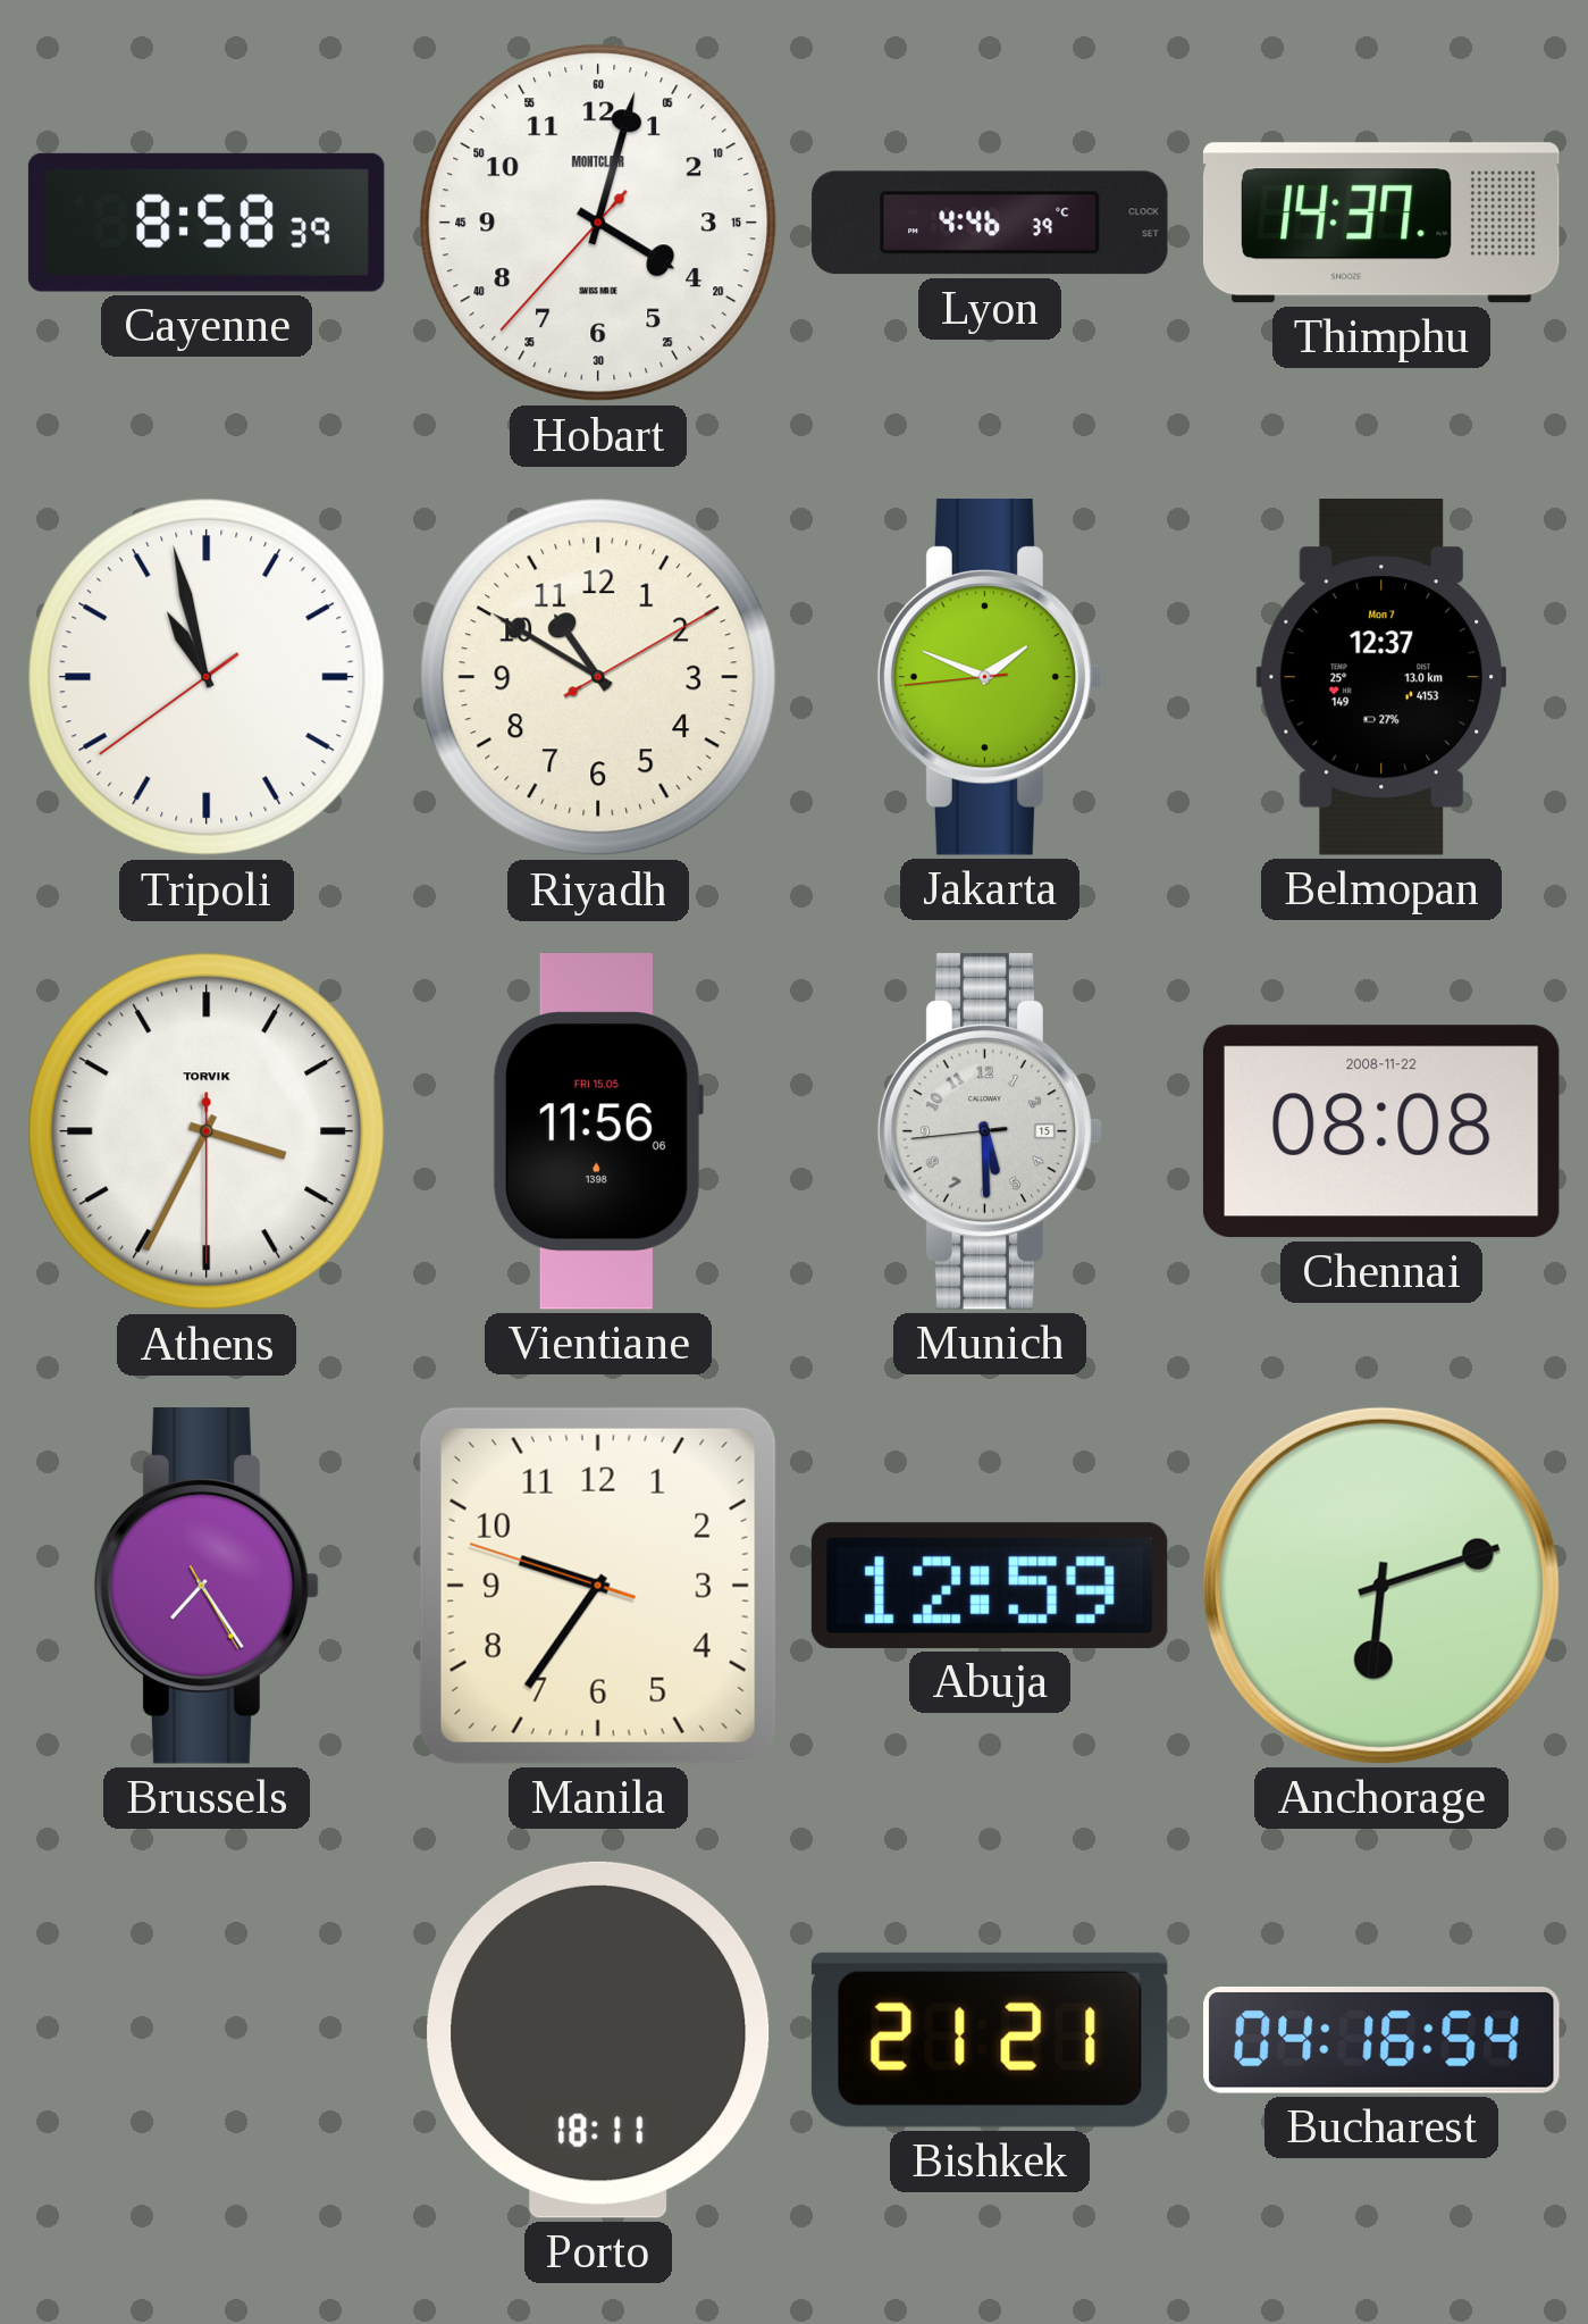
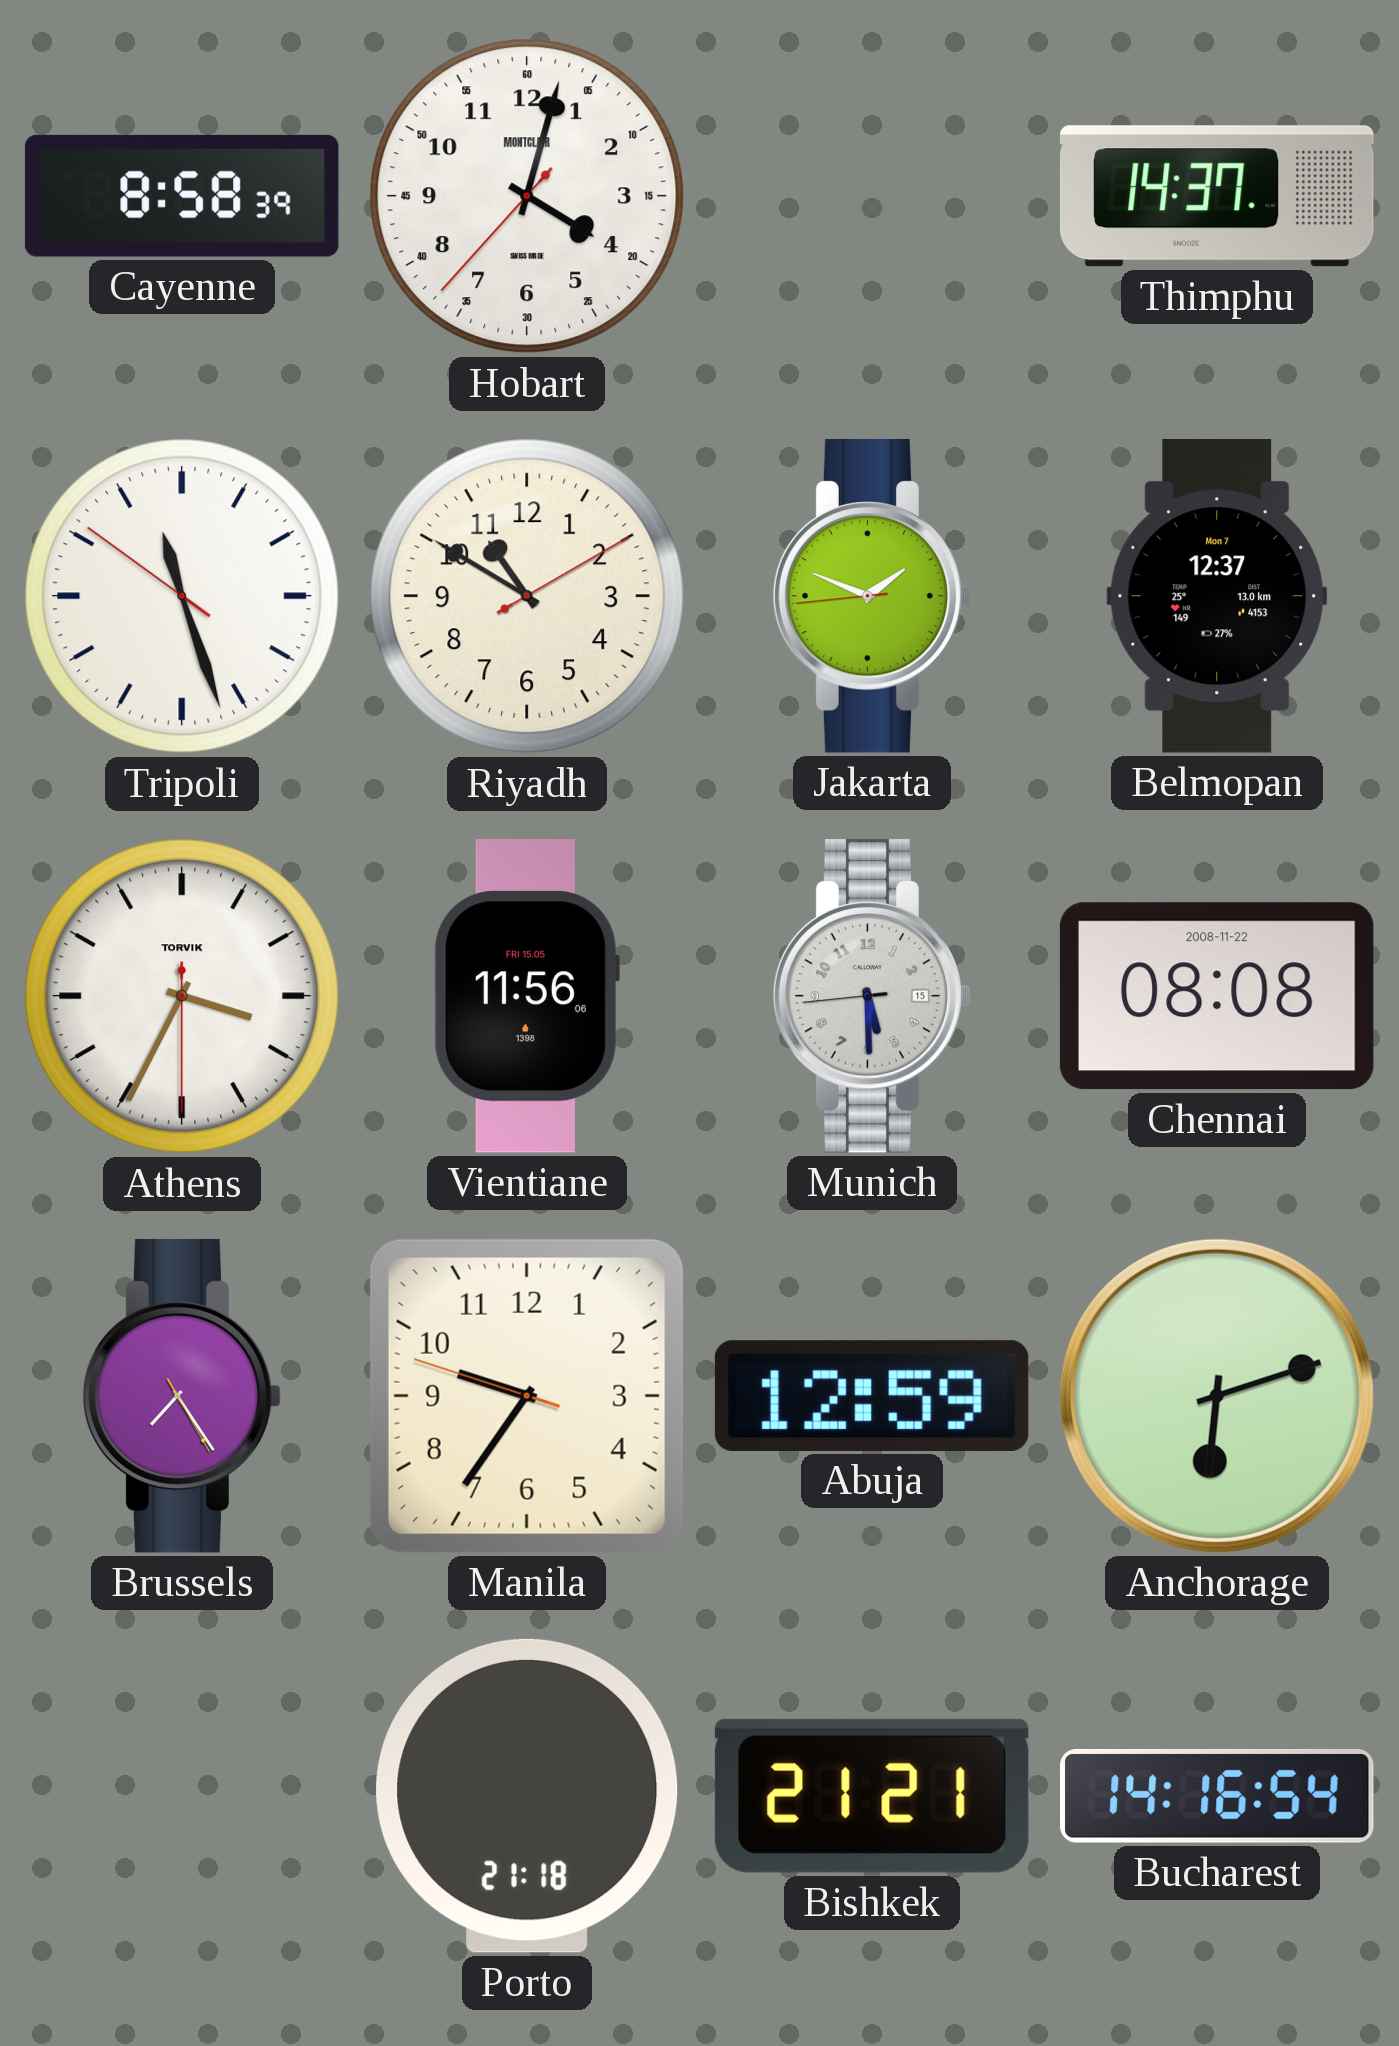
Lyon: 4:46 -> none
Tripoli: 10:57 -> 11:26
Porto: 18:11 -> 21:18
Bucharest: 04:16 -> 14:16
